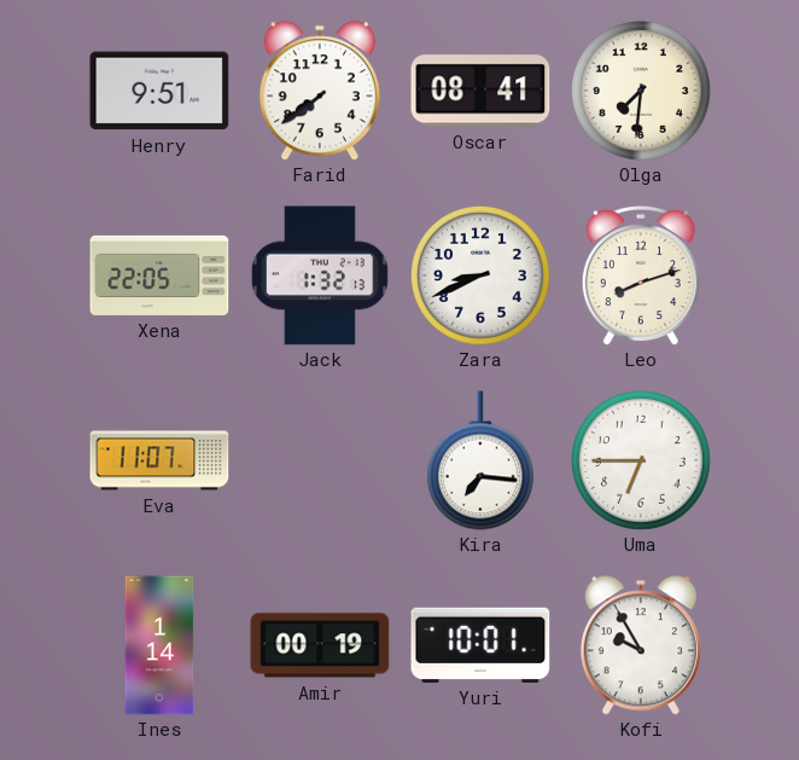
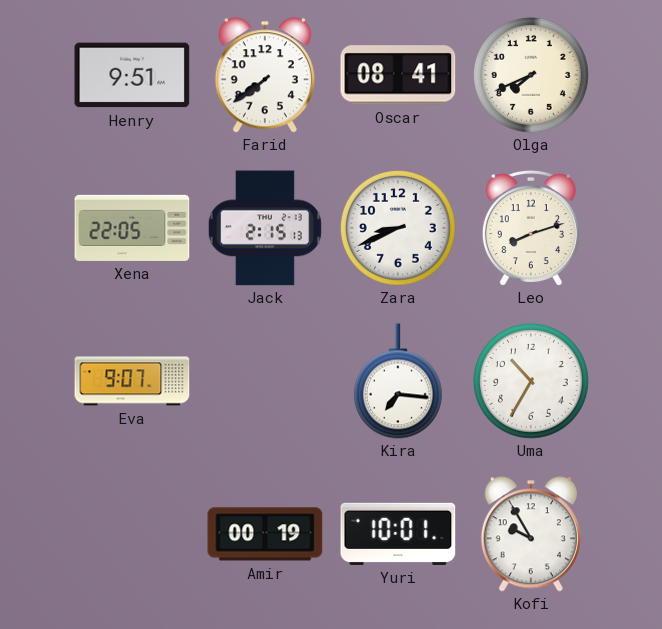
Olga: 7:31 -> 7:41
Jack: 1:32 -> 2:15
Eva: 11:07 -> 9:07
Uma: 6:45 -> 10:35
Ines: 1:14 -> none
